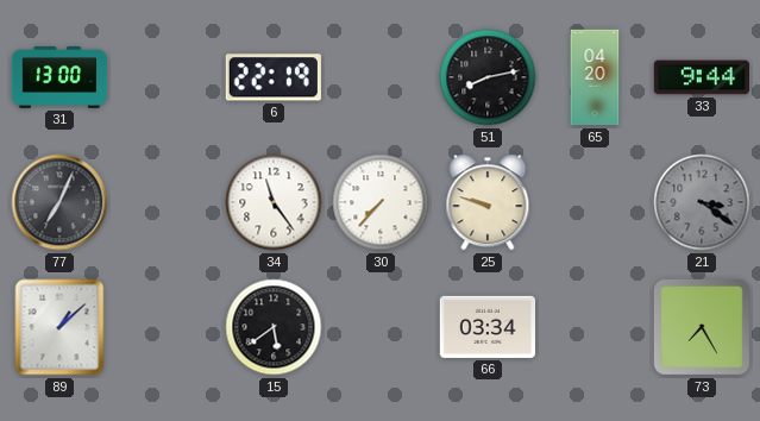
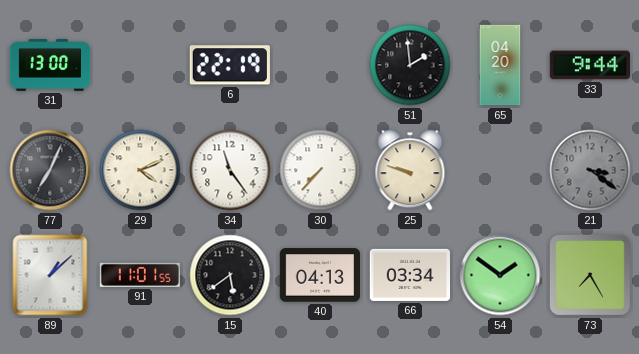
51: 8:13 -> 1:59
29: none -> 4:11
91: none -> 11:01
40: none -> 04:13
54: none -> 1:51
